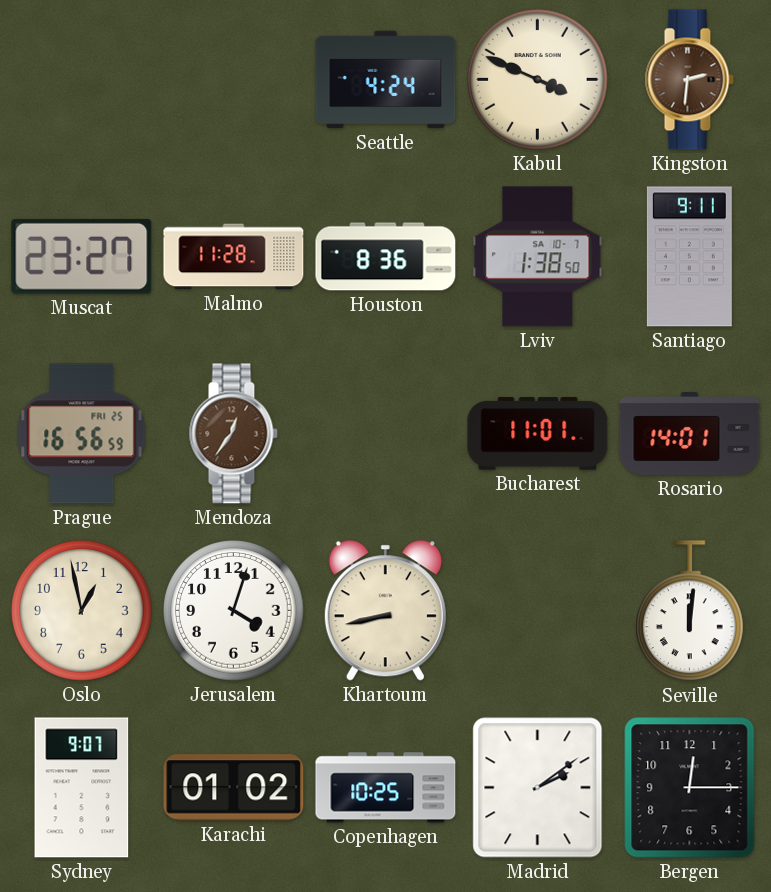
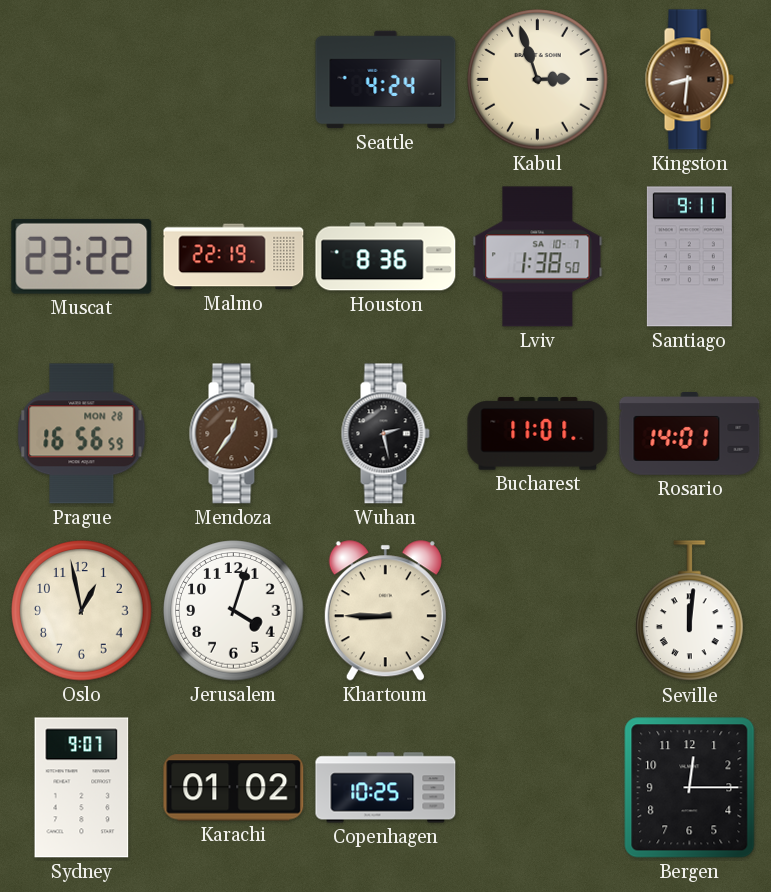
Kabul: 3:49 -> 2:57
Kingston: 2:31 -> 8:31
Muscat: 23:27 -> 23:22
Malmo: 11:28 -> 22:19
Prague date: FRI 25 -> MON 28
Wuhan: none -> 2:28
Khartoum: 8:43 -> 8:45
Madrid: 2:09 -> none
